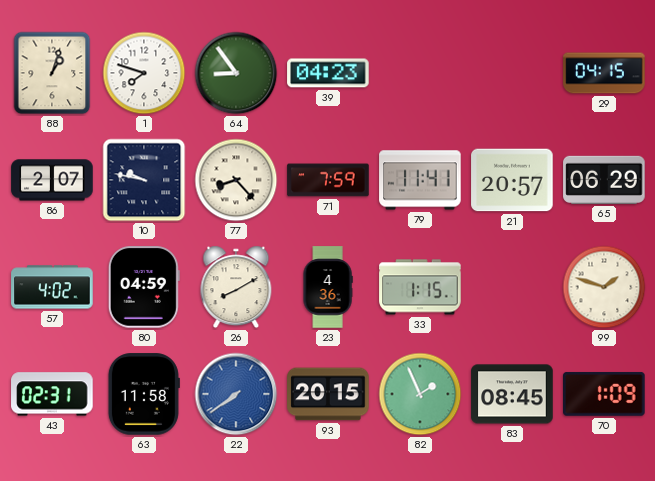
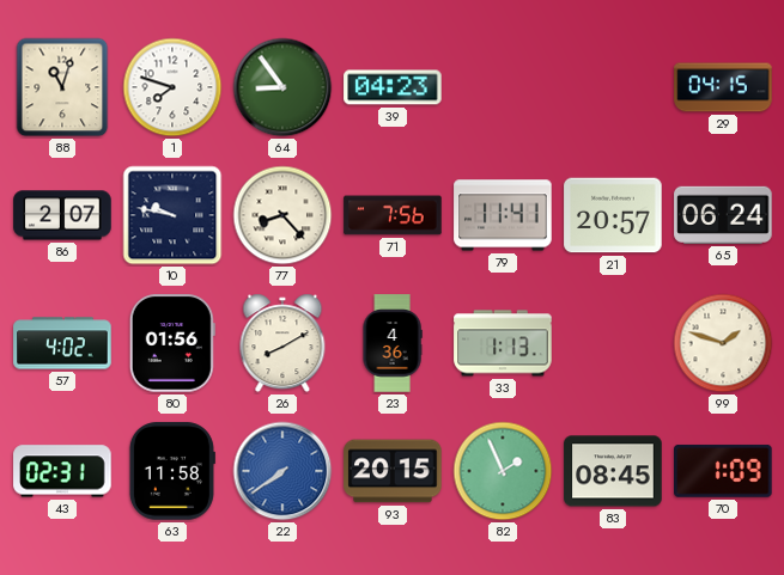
88: 1:03 -> 11:03
71: 7:59 -> 7:56
65: 06:29 -> 06:24
80: 04:59 -> 01:56
33: 1:15 -> 1:13
